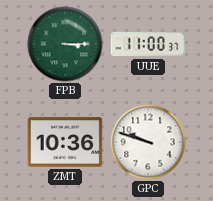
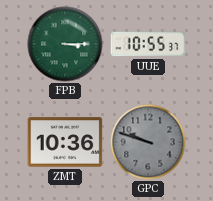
UUE: 11:00 -> 10:55
GPC dial: white -> grey
